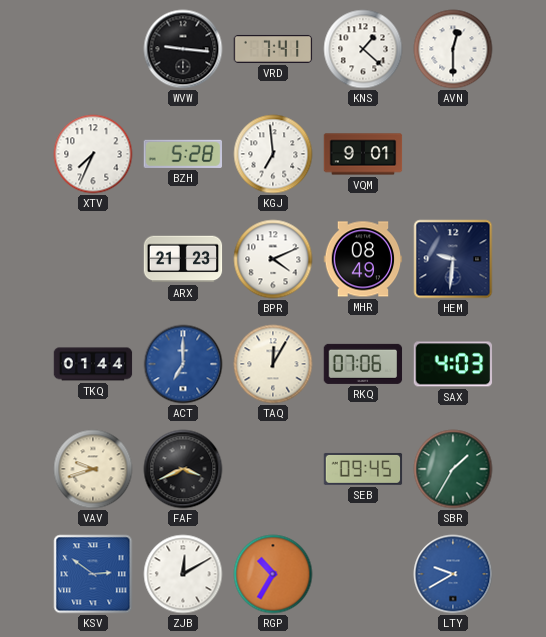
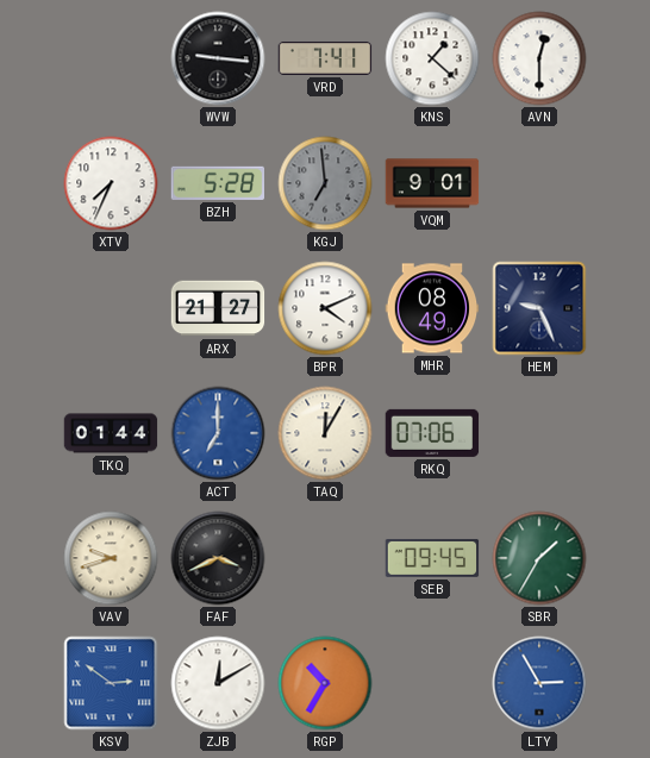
KGJ dial: white -> grey
ARX: 21:23 -> 21:27
HEM: 9:31 -> 9:26
SAX: 4:03 -> none
LTY: 9:40 -> 2:55
